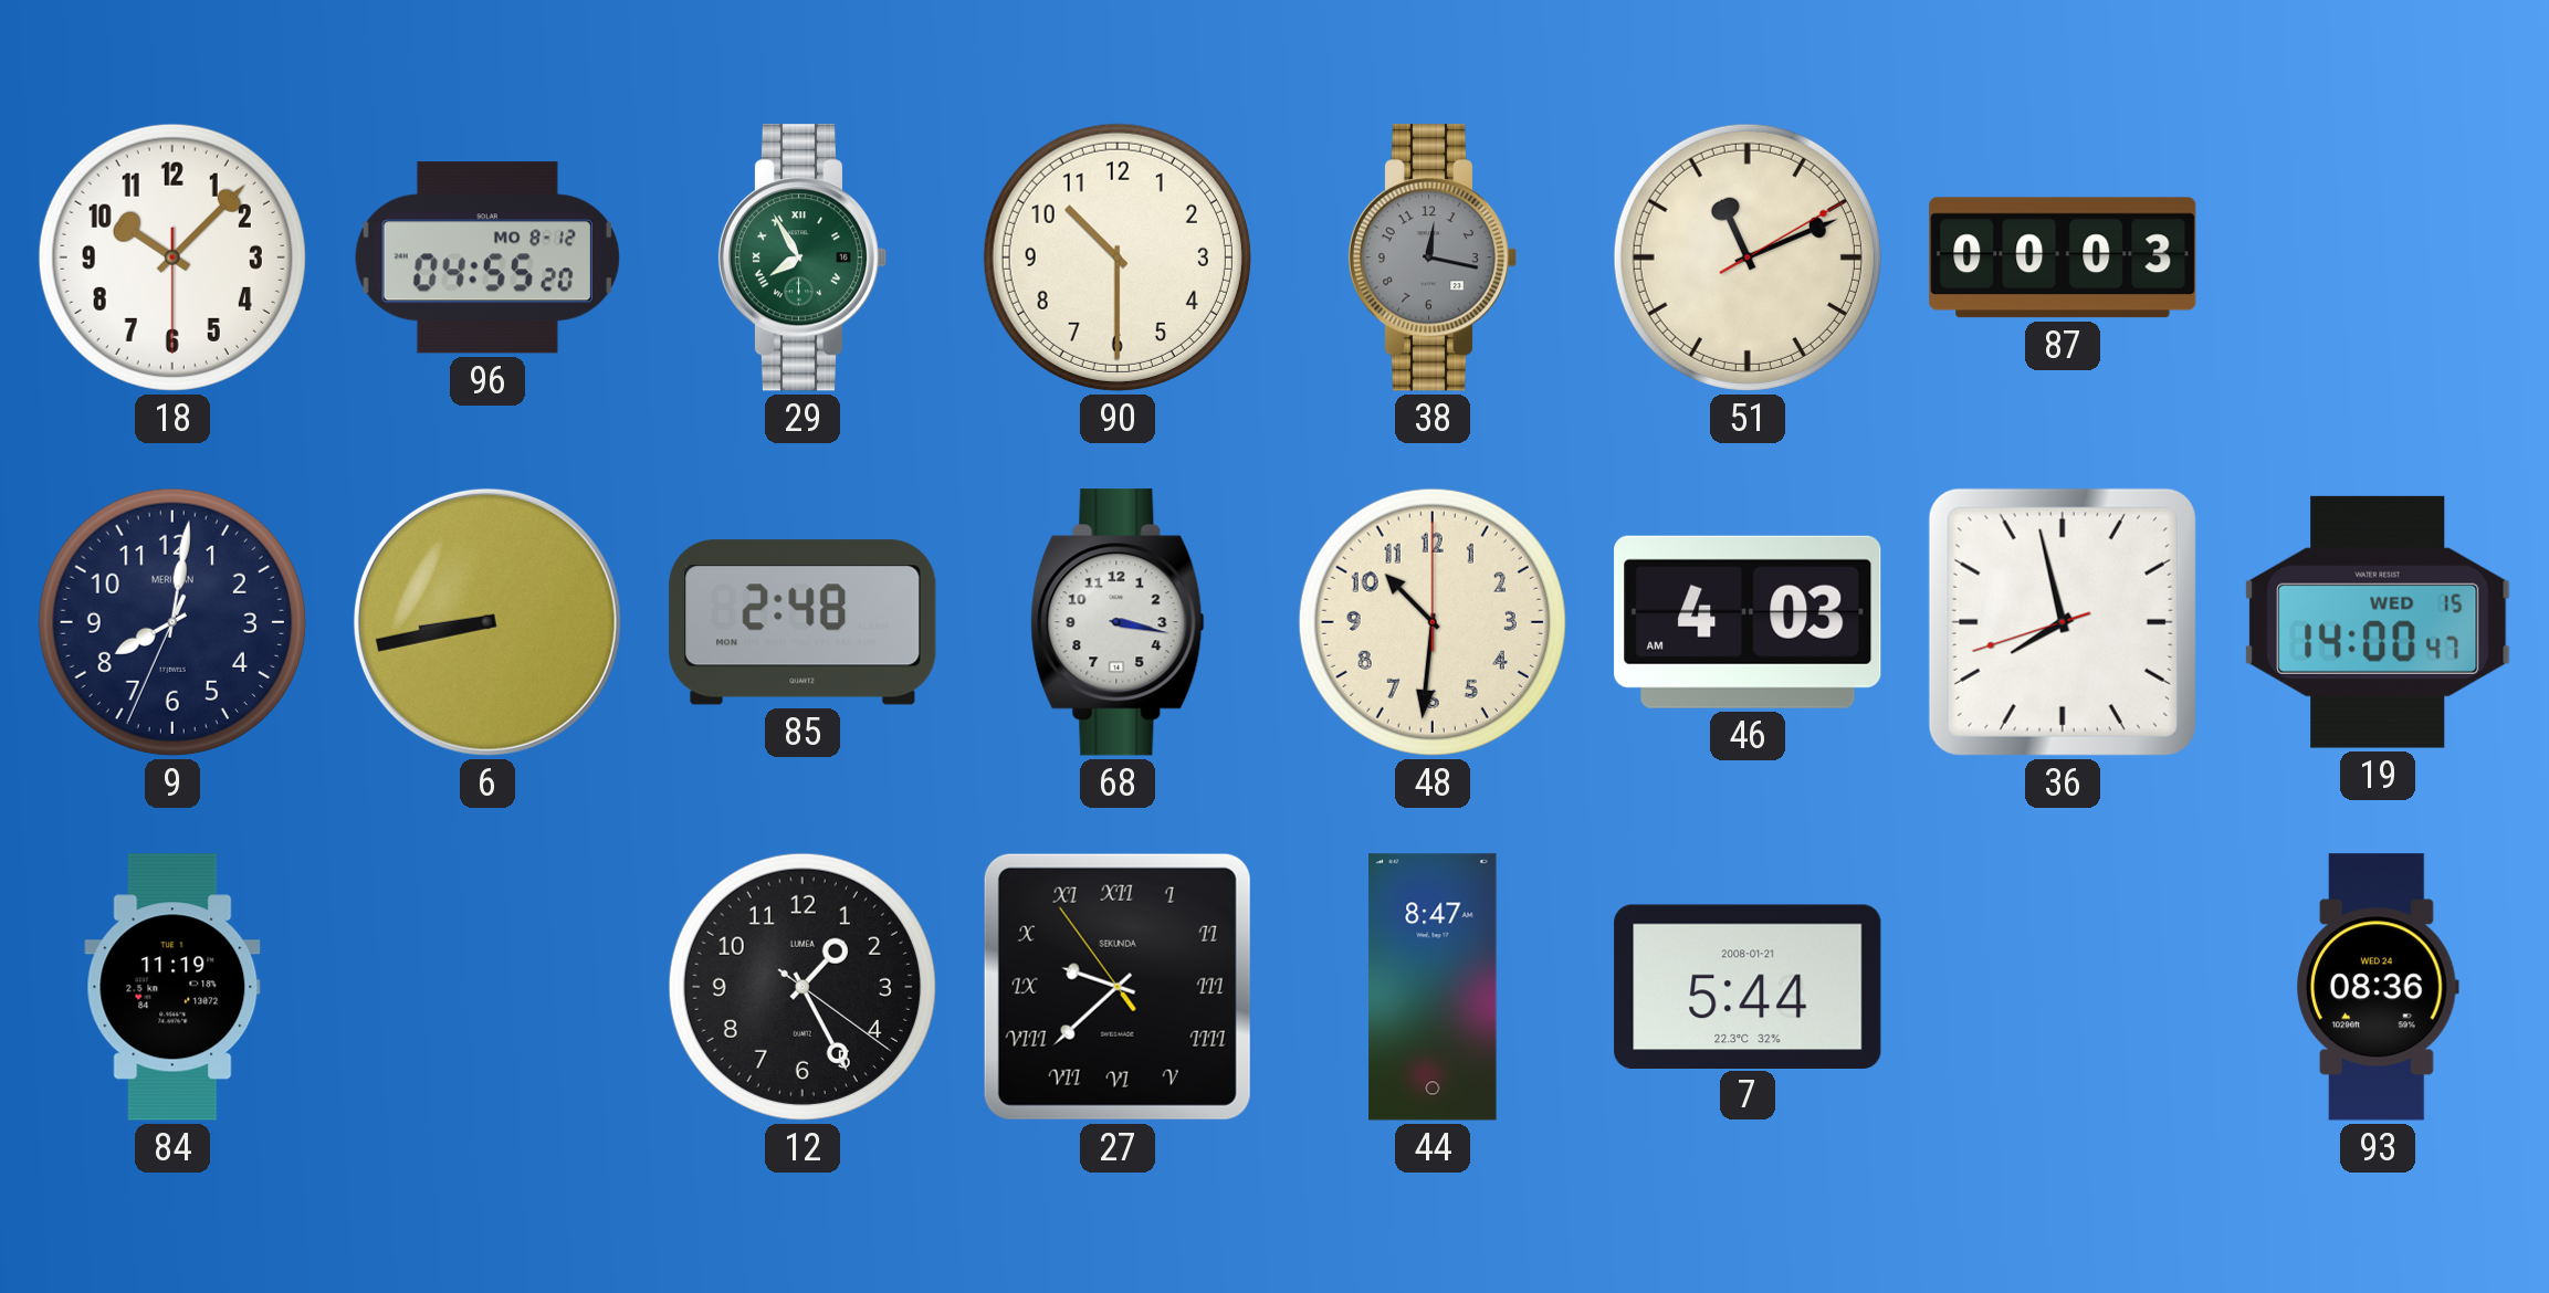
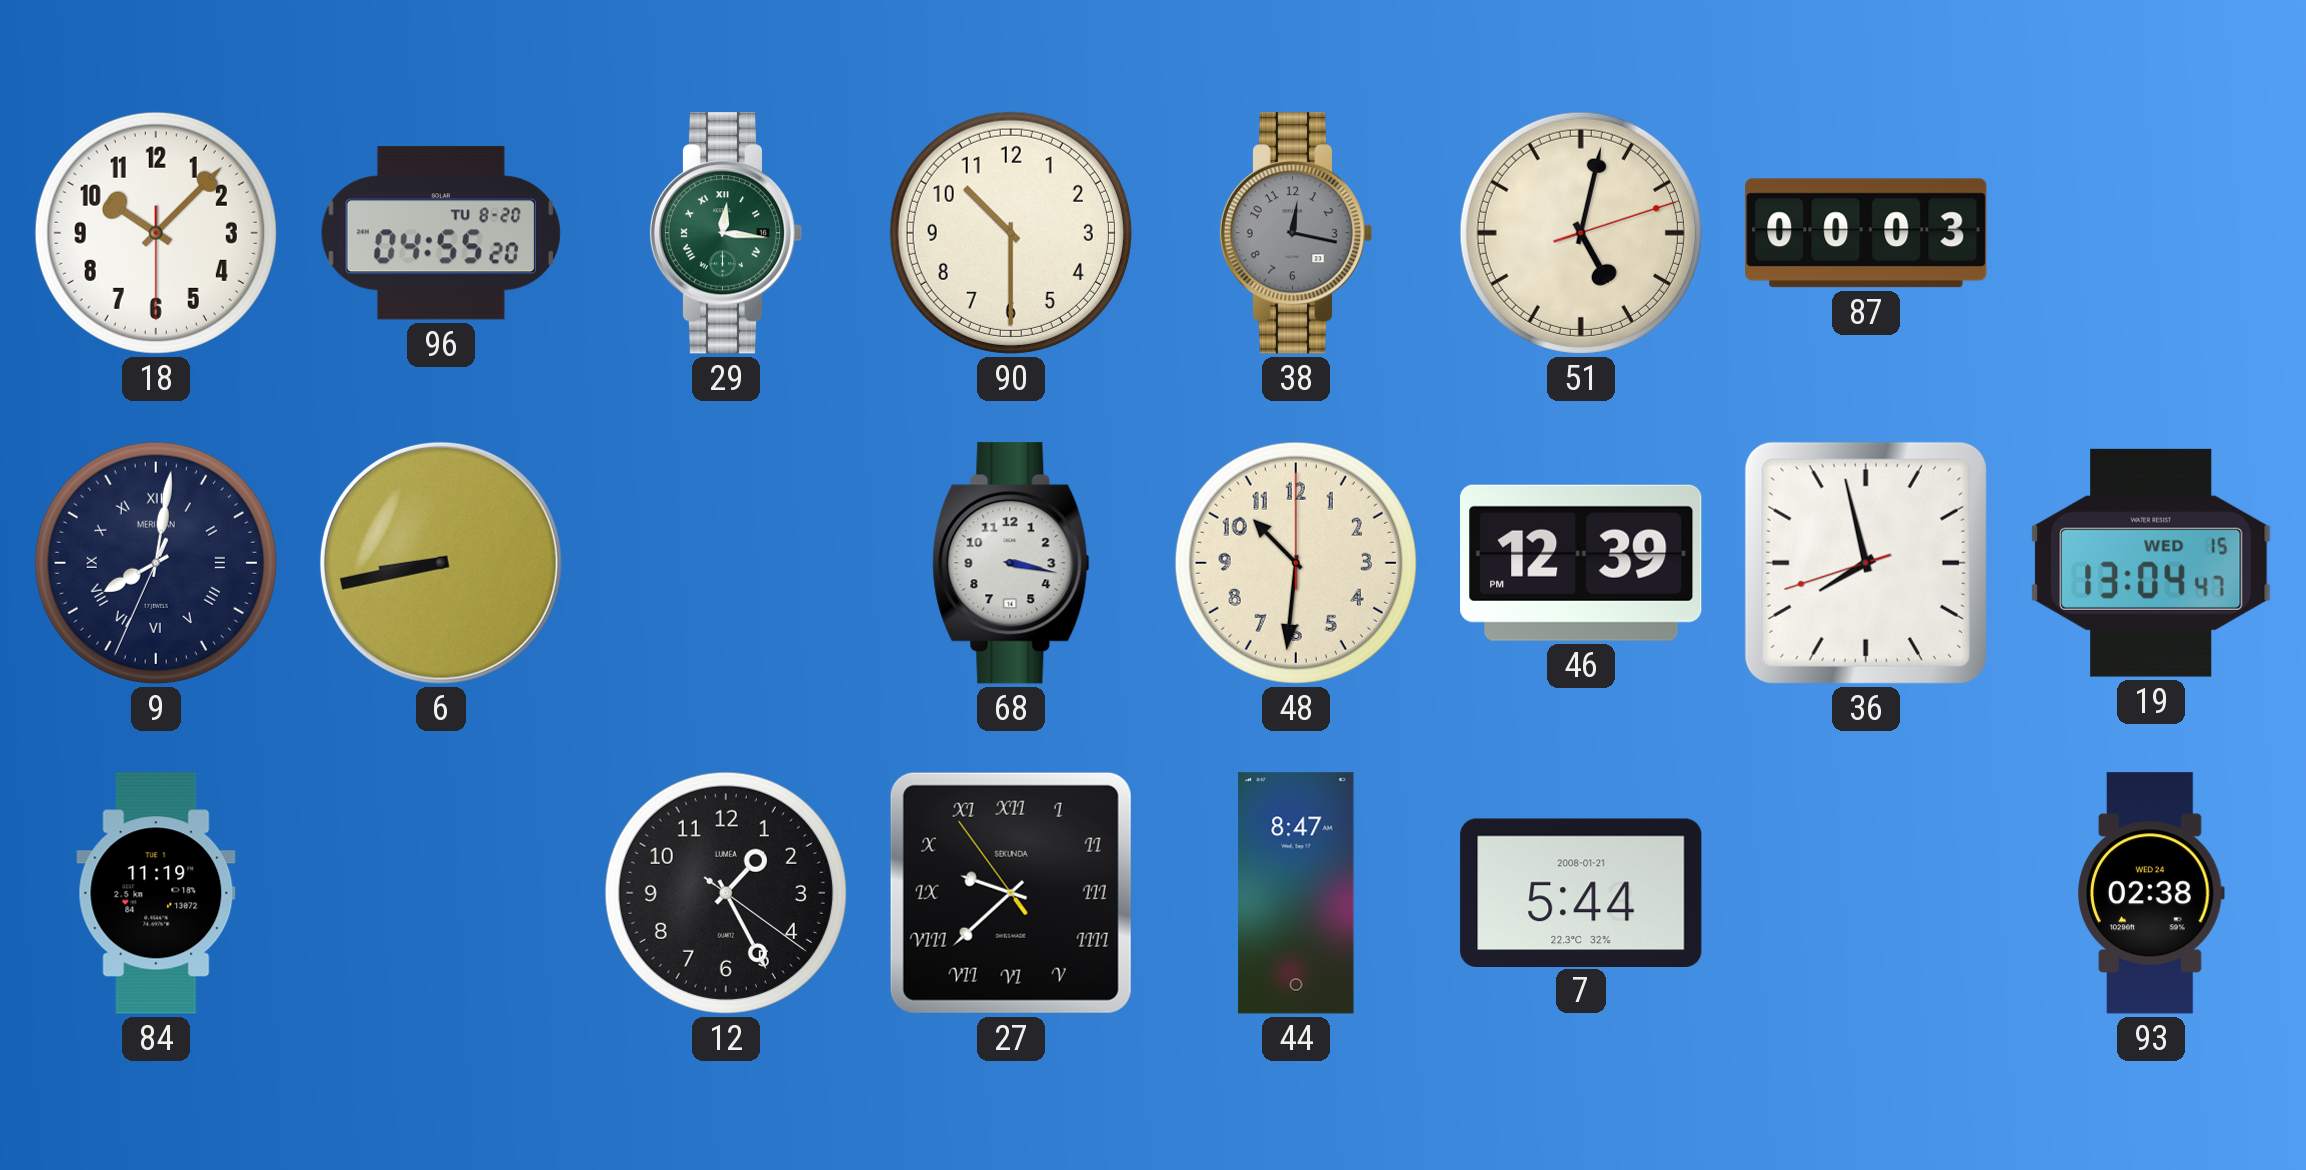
96 date: MO 8-12 -> TU 8-20
29: 7:55 -> 12:16
51: 11:11 -> 5:02
9 numerals: Arabic -> Roman
85: 2:48 -> none
46: 4:03 -> 12:39
19: 14:00 -> 13:04
93: 08:36 -> 02:38
